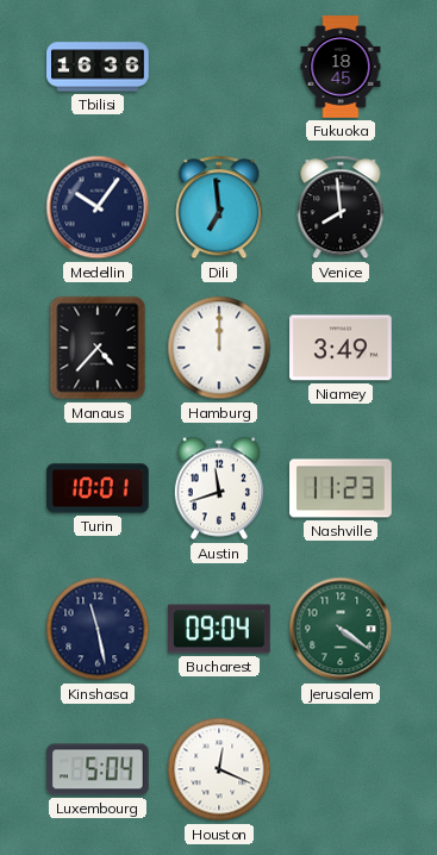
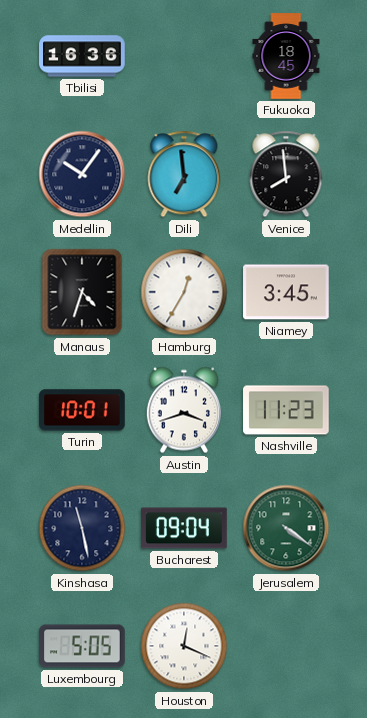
Manaus: 4:37 -> 4:33
Hamburg: 12:00 -> 12:35
Niamey: 3:49 -> 3:45
Austin: 11:42 -> 3:42
Luxembourg: 5:04 -> 5:05
